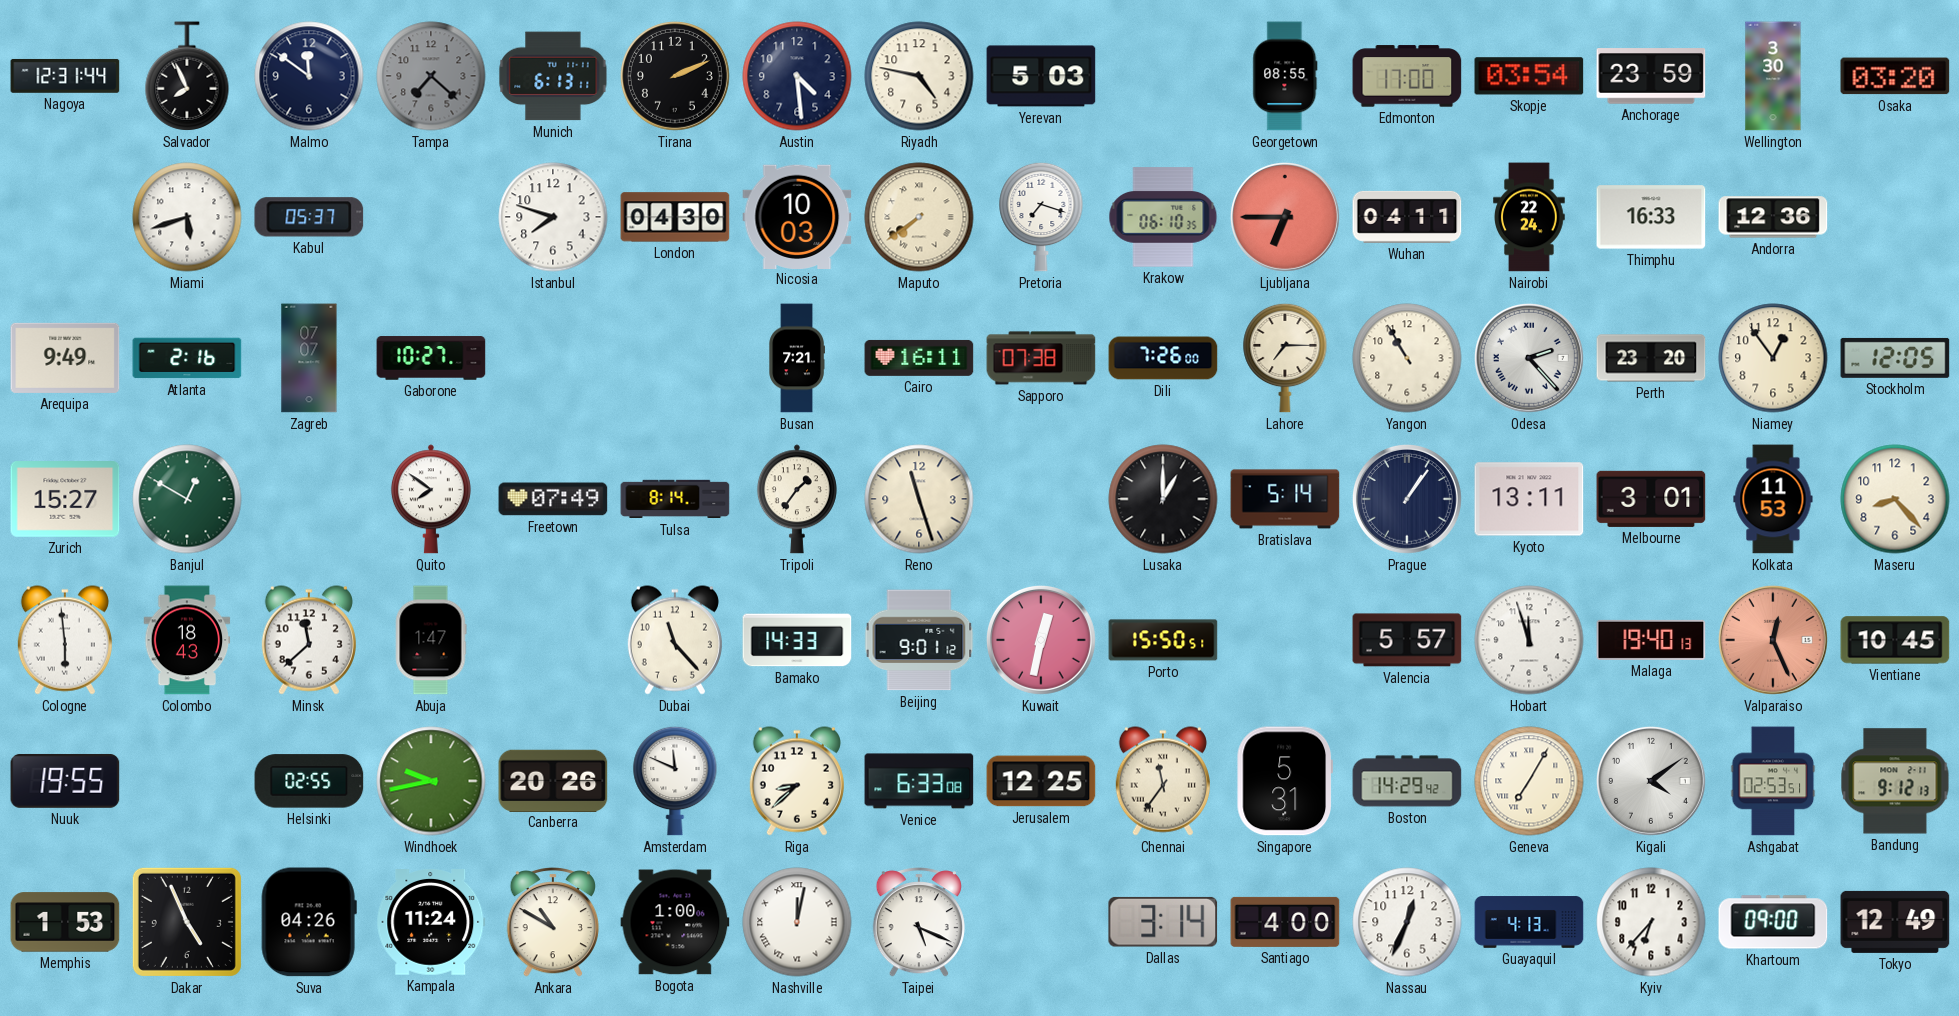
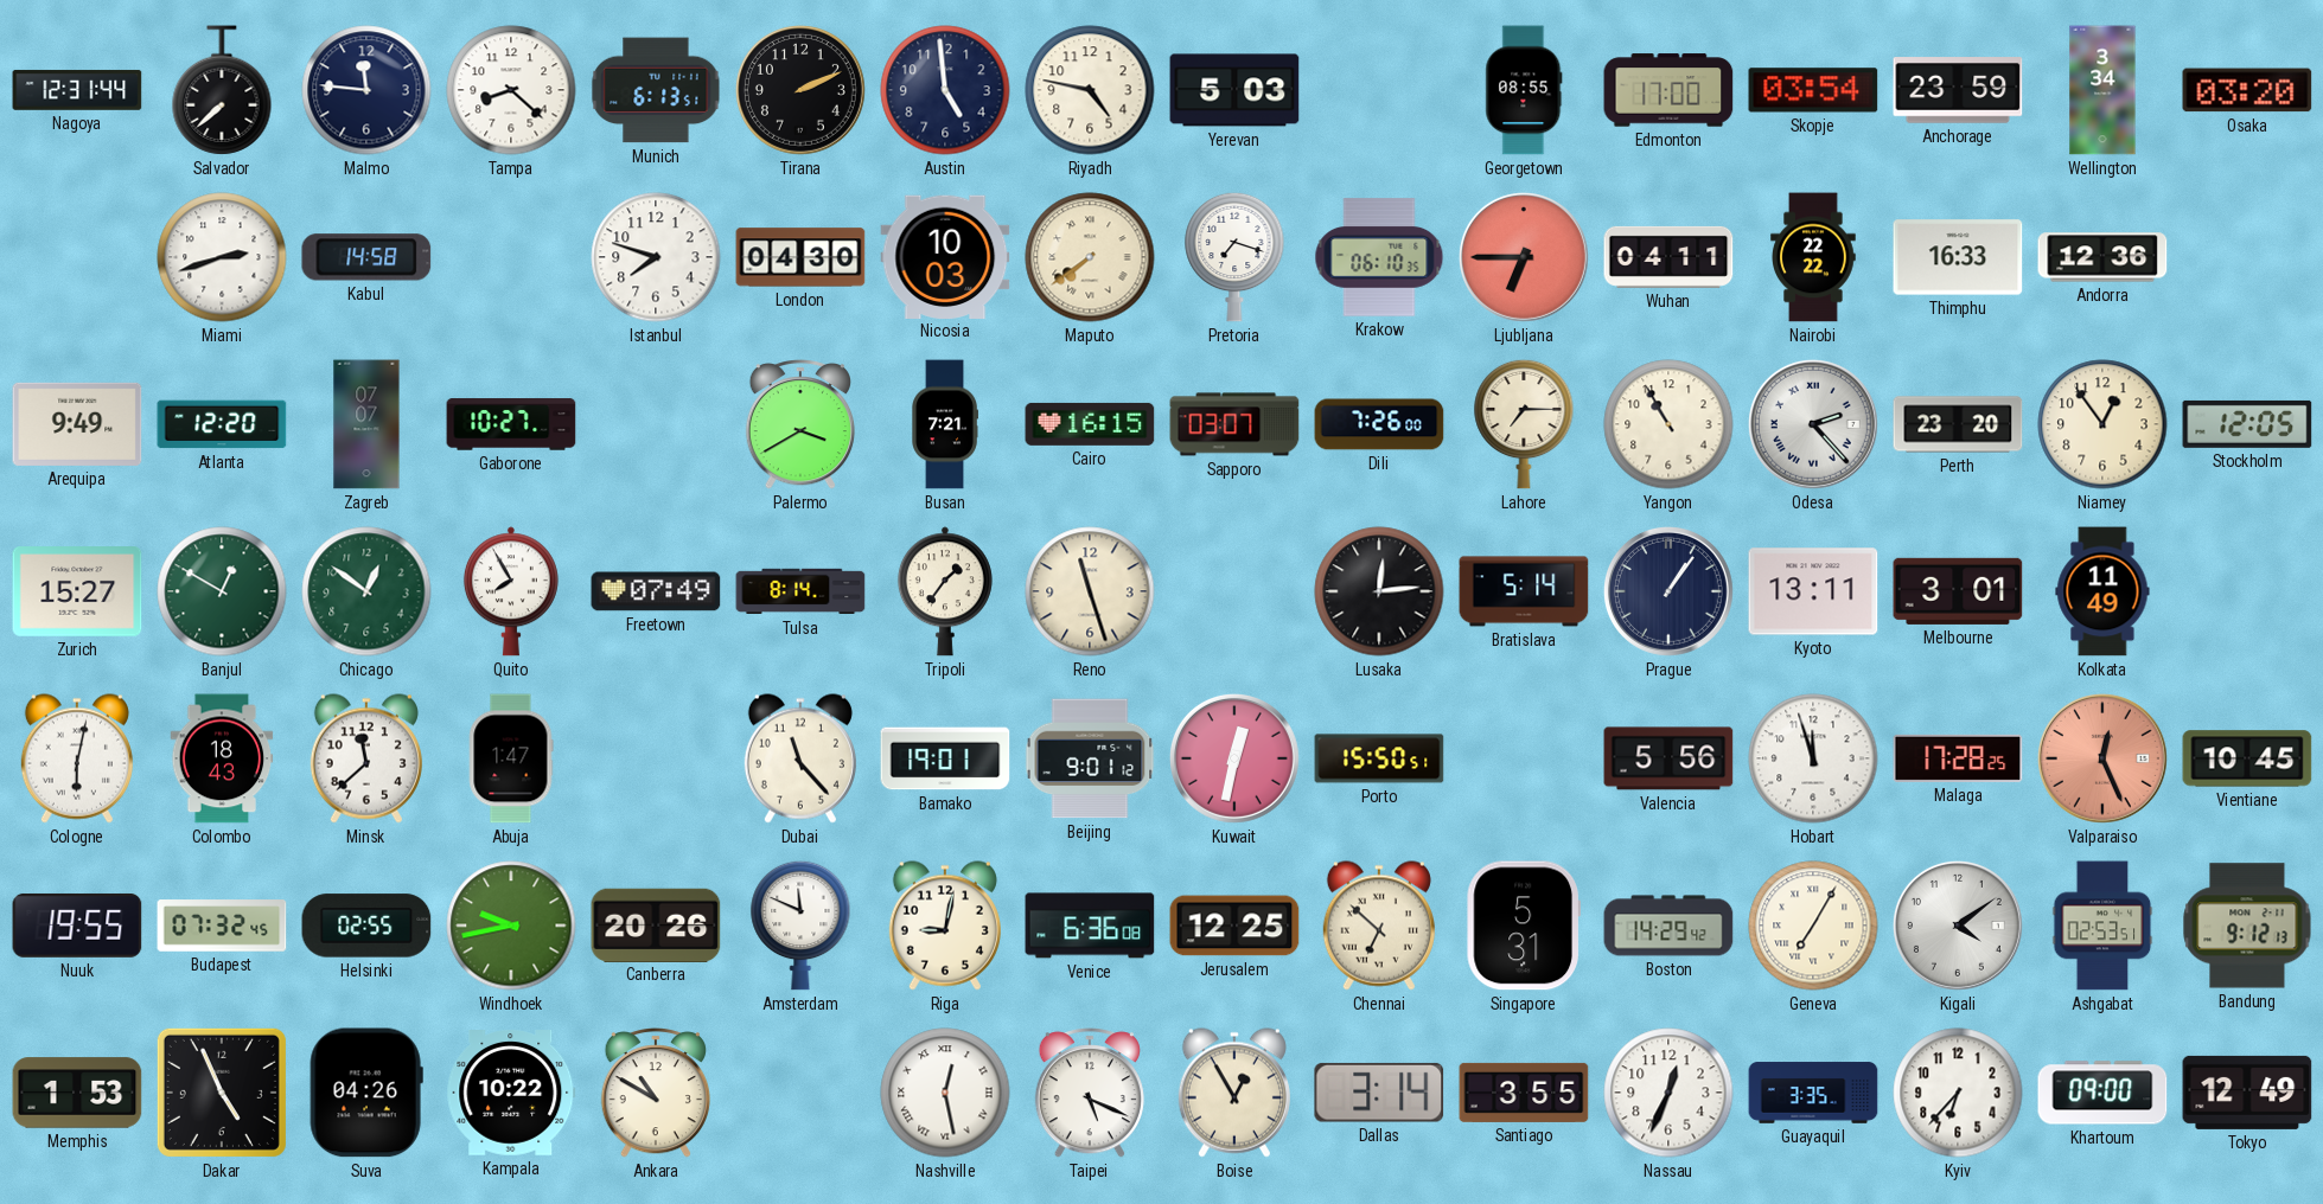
Salvador: 7:56 -> 7:38
Malmo: 11:51 -> 11:46
Tampa: 7:22 -> 8:22
Tampa dial: grey -> white
Munich: 6:13:11 -> 6:13:51
Austin: 4:29 -> 4:59
Wellington: 3:30 -> 3:34
Miami: 5:42 -> 2:42
Kabul: 05:37 -> 14:58
Nairobi: 22:24 -> 22:22
Atlanta: 2:16 -> 12:20
Palermo: none -> 3:40
Cairo: 16:11 -> 16:15
Sapporo: 07:38 -> 03:07
Chicago: none -> 12:51
Quito: 7:51 -> 7:55
Lusaka: 1:00 -> 12:14
Kolkata: 11:53 -> 11:49
Maseru: 8:23 -> none
Cologne: 5:59 -> 6:02
Bamako: 14:33 -> 19:01
Valencia: 5:57 -> 5:56
Malaga: 19:40 -> 17:28
Budapest: none -> 07:32
Riga: 8:38 -> 9:02
Venice: 6:33 -> 6:36
Chennai: 11:36 -> 6:52
Kampala: 11:24 -> 10:22
Bogota: 1:00 -> none
Nashville: 12:02 -> 12:28
Boise: none -> 12:55
Santiago: 4:00 -> 3:55
Guayaquil: 4:13 -> 3:35
